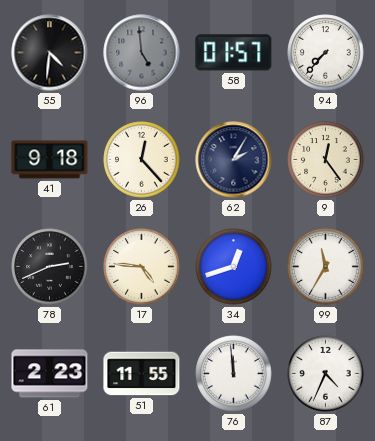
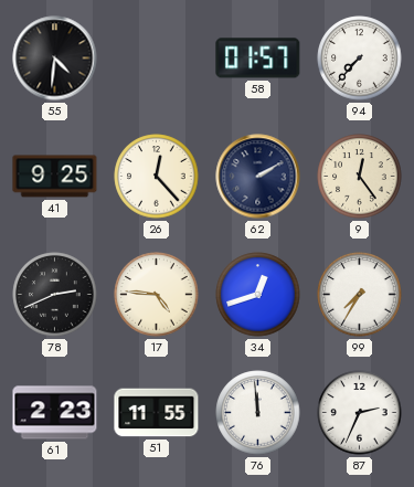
96: 4:59 -> none
41: 9:18 -> 9:25
62: 2:05 -> 2:10
99: 11:35 -> 7:35
87: 4:34 -> 2:34
